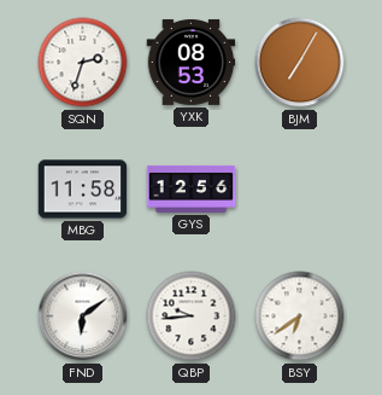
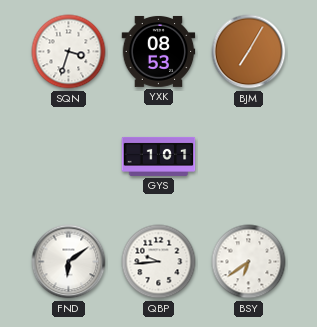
SQN: 2:33 -> 3:33
MBG: 11:58 -> none
GYS: 12:56 -> 1:01
